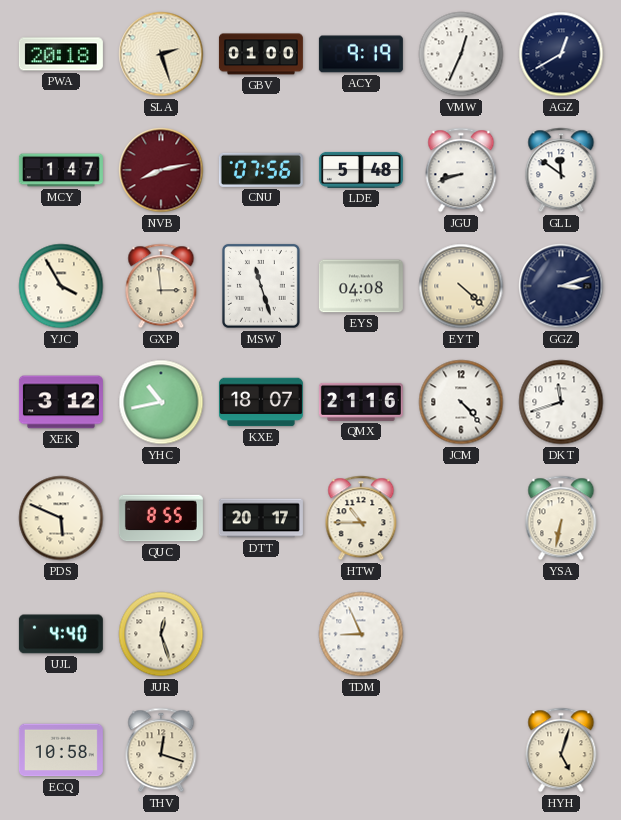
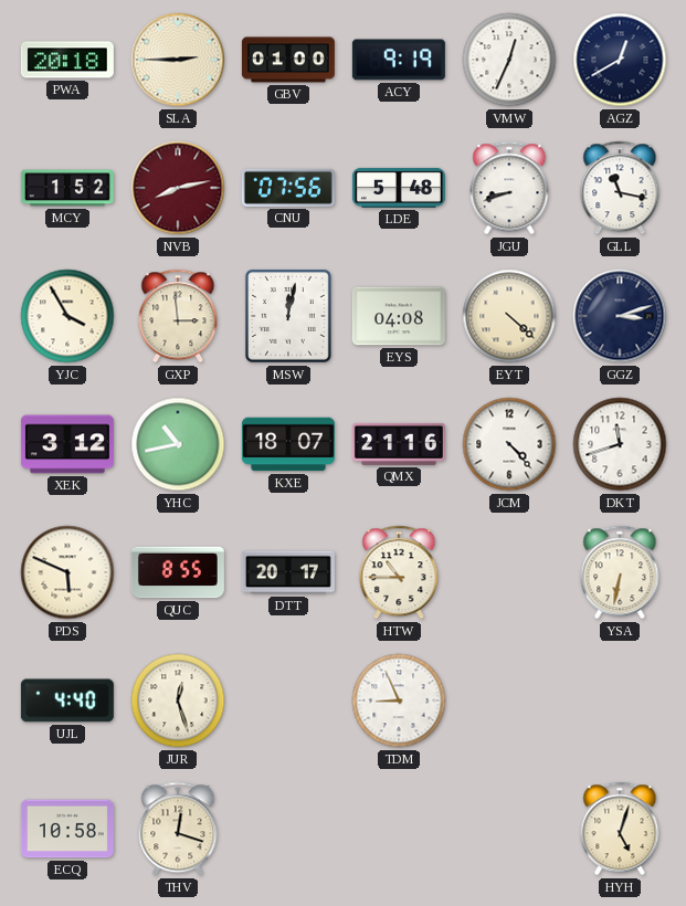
SLA: 2:27 -> 2:45
MCY: 1:47 -> 1:52
GLL: 11:51 -> 11:17
MSW: 11:27 -> 12:02
